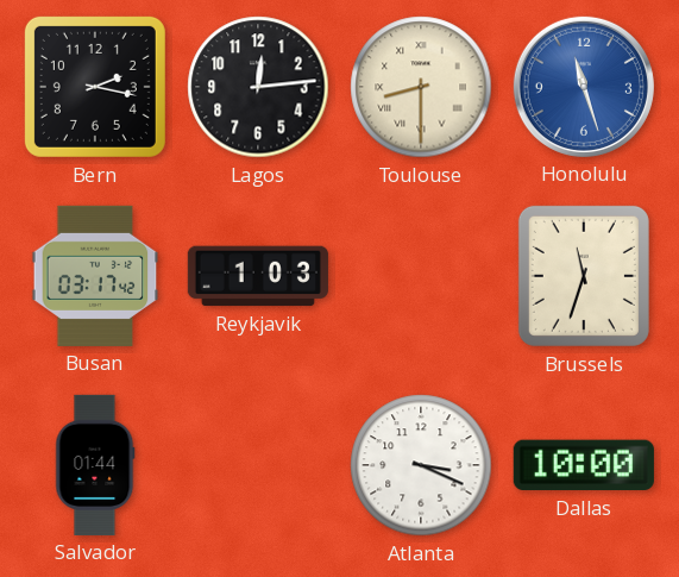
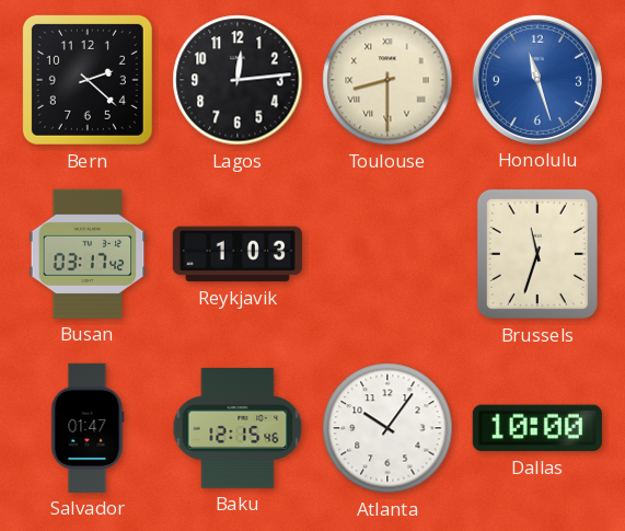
Bern: 2:17 -> 2:22
Salvador: 01:44 -> 01:47
Baku: none -> 12:15
Atlanta: 3:19 -> 10:06
